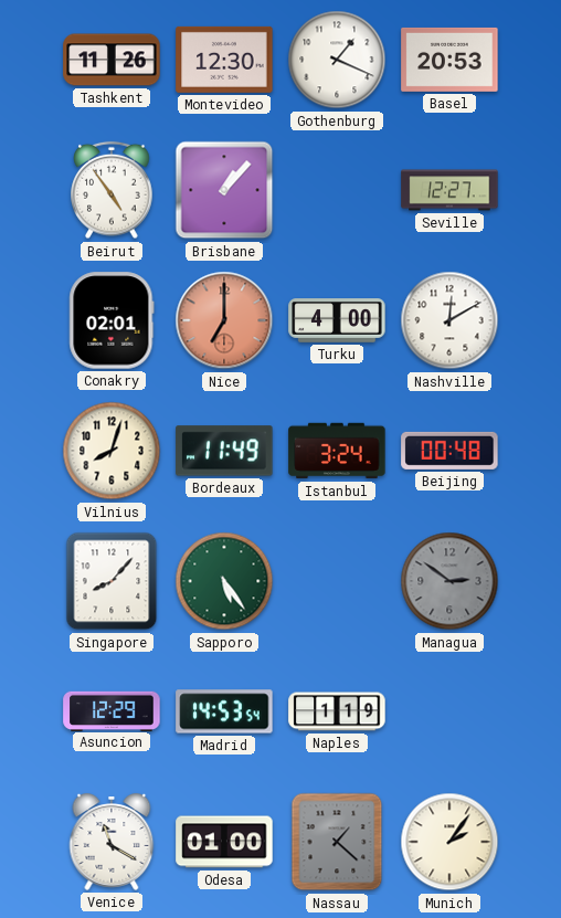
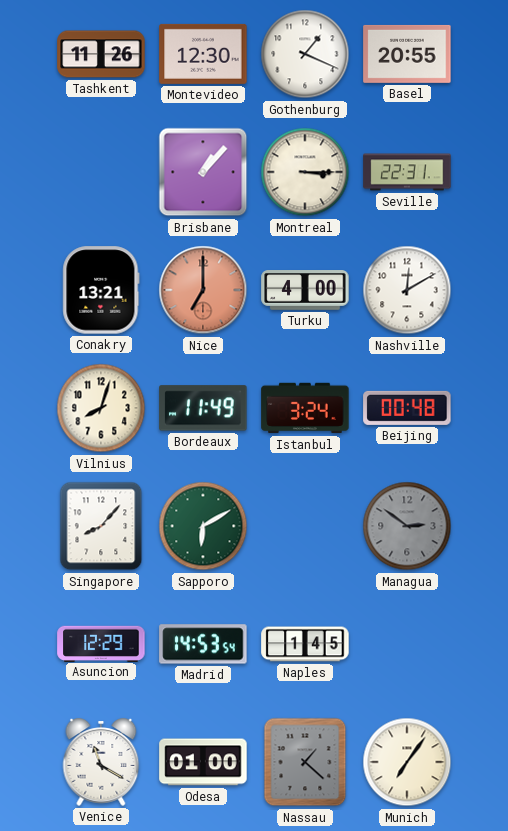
Basel: 20:53 -> 20:55
Beirut: 4:54 -> none
Montreal: none -> 3:15
Seville: 12:27 -> 22:31
Conakry: 02:01 -> 13:21
Sapporo: 5:24 -> 6:10
Naples: 1:19 -> 1:45
Munich: 2:06 -> 7:06
